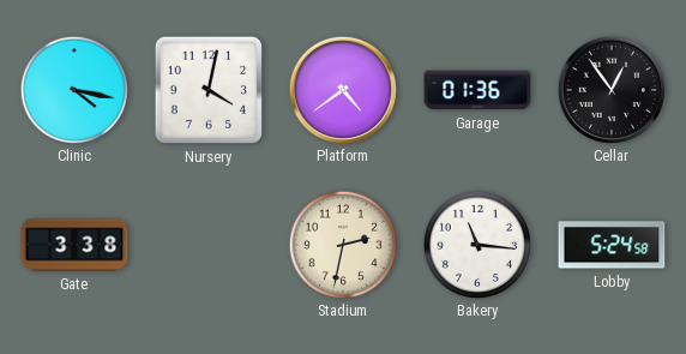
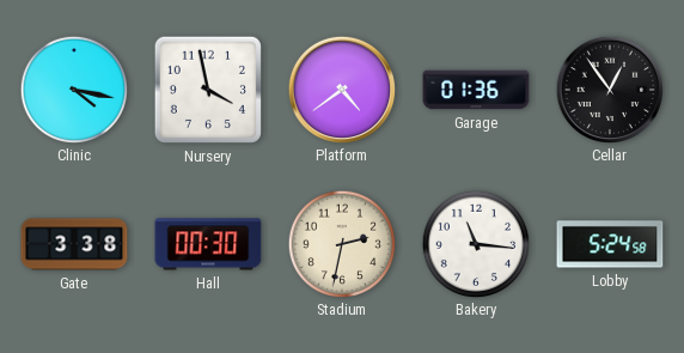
Nursery: 4:02 -> 3:58
Hall: none -> 00:30
